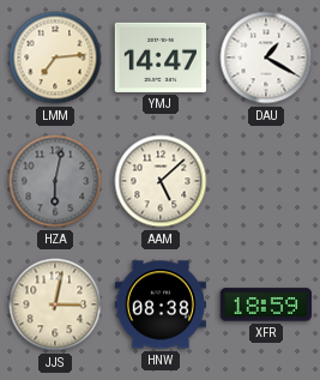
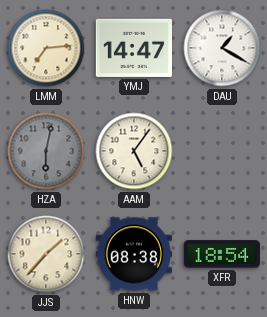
AAM: 5:08 -> 5:06
JJS: 3:02 -> 1:37
XFR: 18:59 -> 18:54
